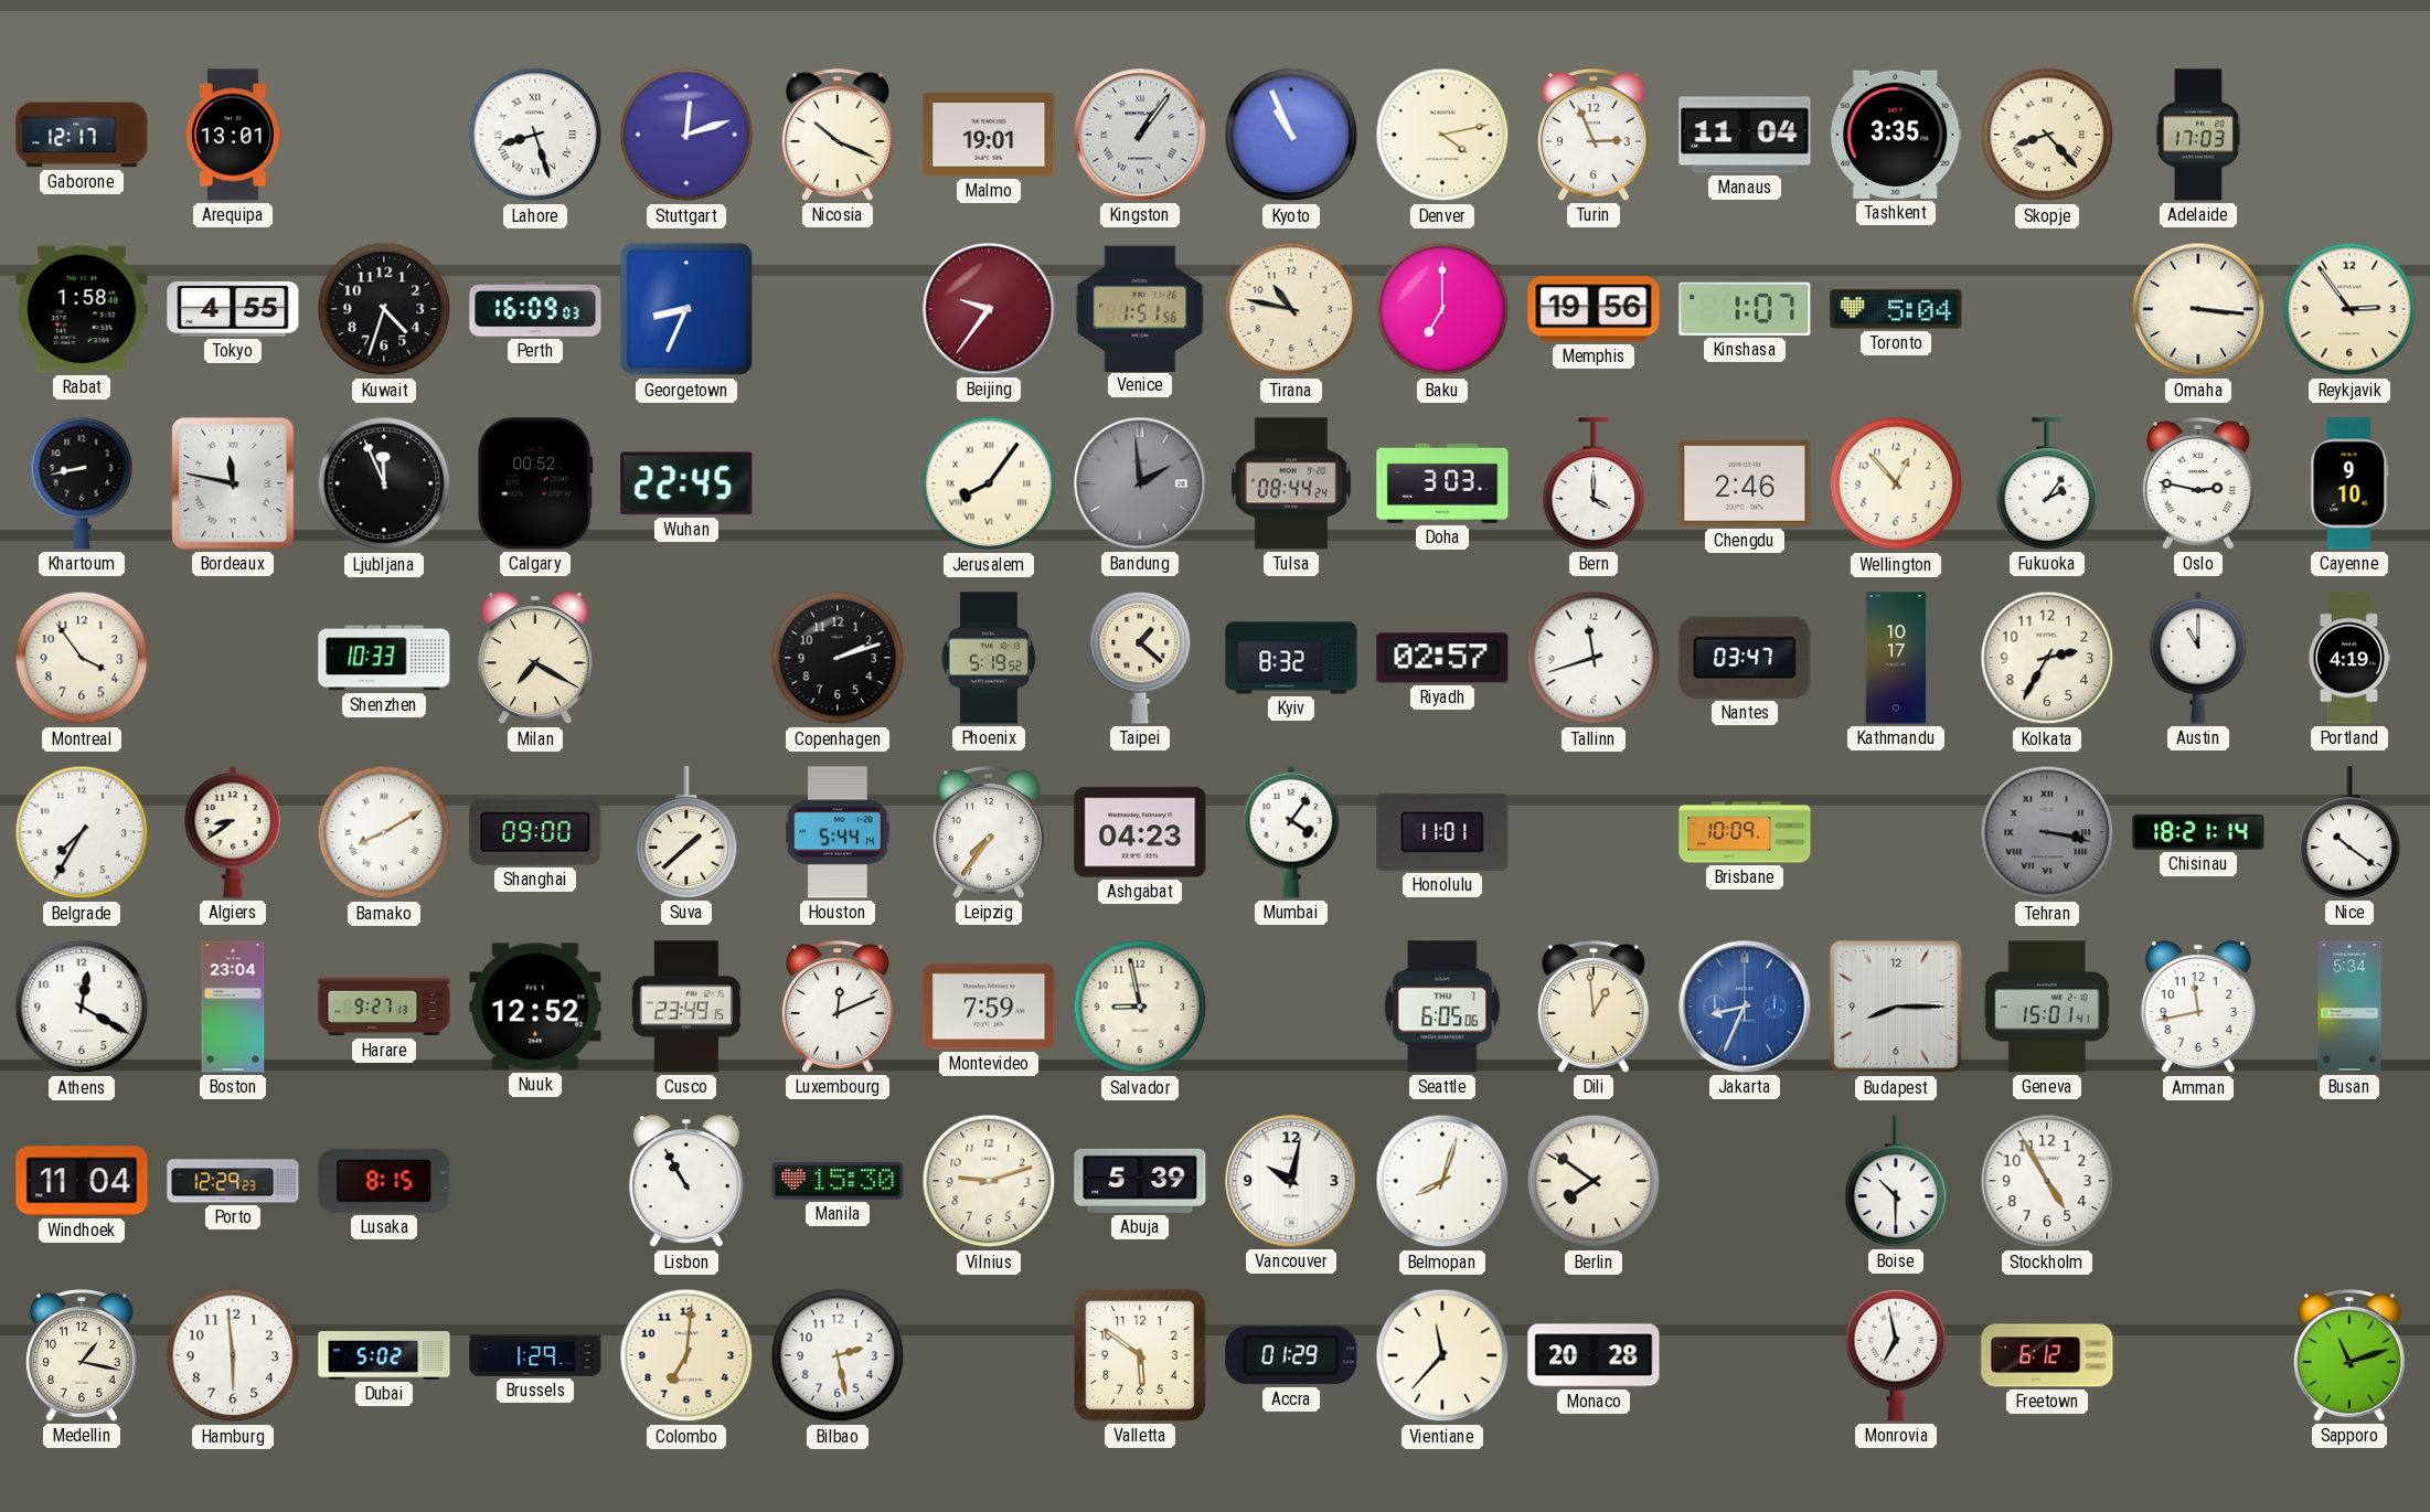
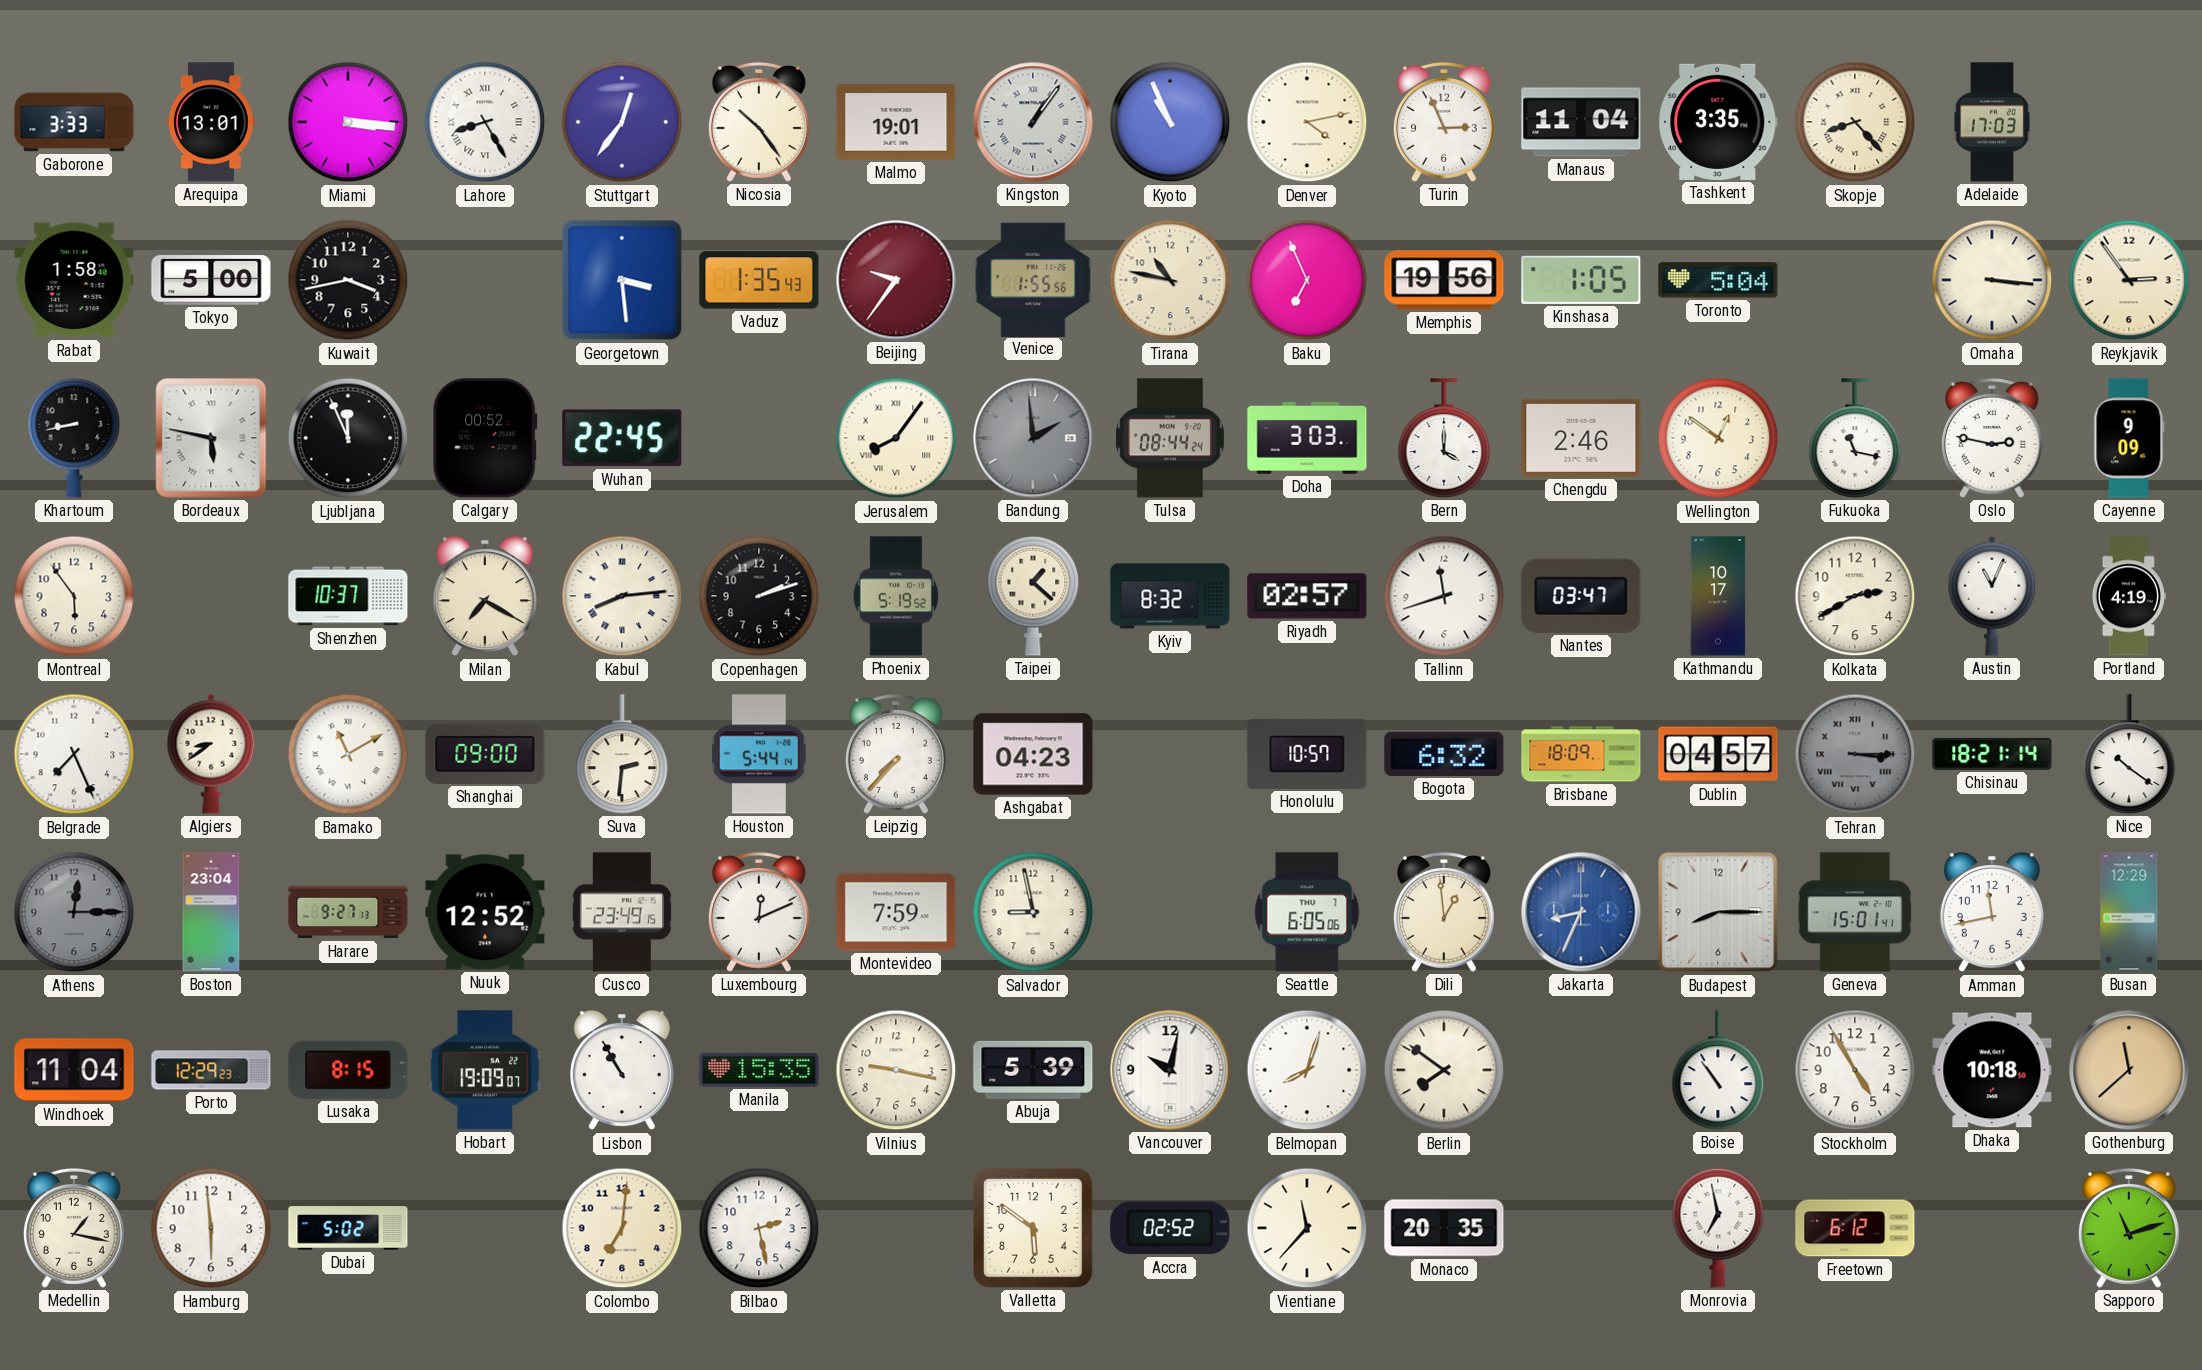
Gaborone: 12:17 -> 3:33
Miami: none -> 3:16
Lahore: 8:27 -> 8:25
Stuttgart: 12:12 -> 12:36
Nicosia: 10:19 -> 10:24
Tokyo: 4:55 -> 5:00
Kuwait: 4:33 -> 3:43
Perth: 16:09 -> none
Georgetown: 8:34 -> 3:29
Vaduz: none -> 1:35
Venice: 1:51 -> 1:55
Baku: 7:00 -> 6:56
Kinshasa: 1:07 -> 1:05
Bordeaux: 11:47 -> 5:47
Wellington: 12:53 -> 12:51
Fukuoka: 2:06 -> 11:17
Cayenne: 9:10 -> 9:09
Montreal: 3:54 -> 5:54
Shenzhen: 10:33 -> 10:37
Kabul: none -> 8:14
Kolkata: 2:35 -> 2:40
Austin: 11:00 -> 11:04
Belgrade: 7:35 -> 7:26
Bamako: 8:10 -> 11:10
Suva: 1:38 -> 2:31
Leipzig: 7:36 -> 7:37
Mumbai: 4:06 -> none
Honolulu: 11:01 -> 10:57
Bogota: none -> 6:32
Brisbane: 10:09 -> 18:09
Dublin: none -> 04:57
Tehran: 3:17 -> 3:15
Athens: 12:20 -> 12:15
Athens dial: white -> grey
Busan: 5:34 -> 12:29
Hobart: none -> 19:09
Manila: 15:30 -> 15:35
Vilnius: 9:12 -> 9:17
Boise: 10:30 -> 10:54
Dhaka: none -> 10:18
Gothenburg: none -> 11:38
Brussels: 1:29 -> none
Accra: 01:29 -> 02:52
Monaco: 20:28 -> 20:35
